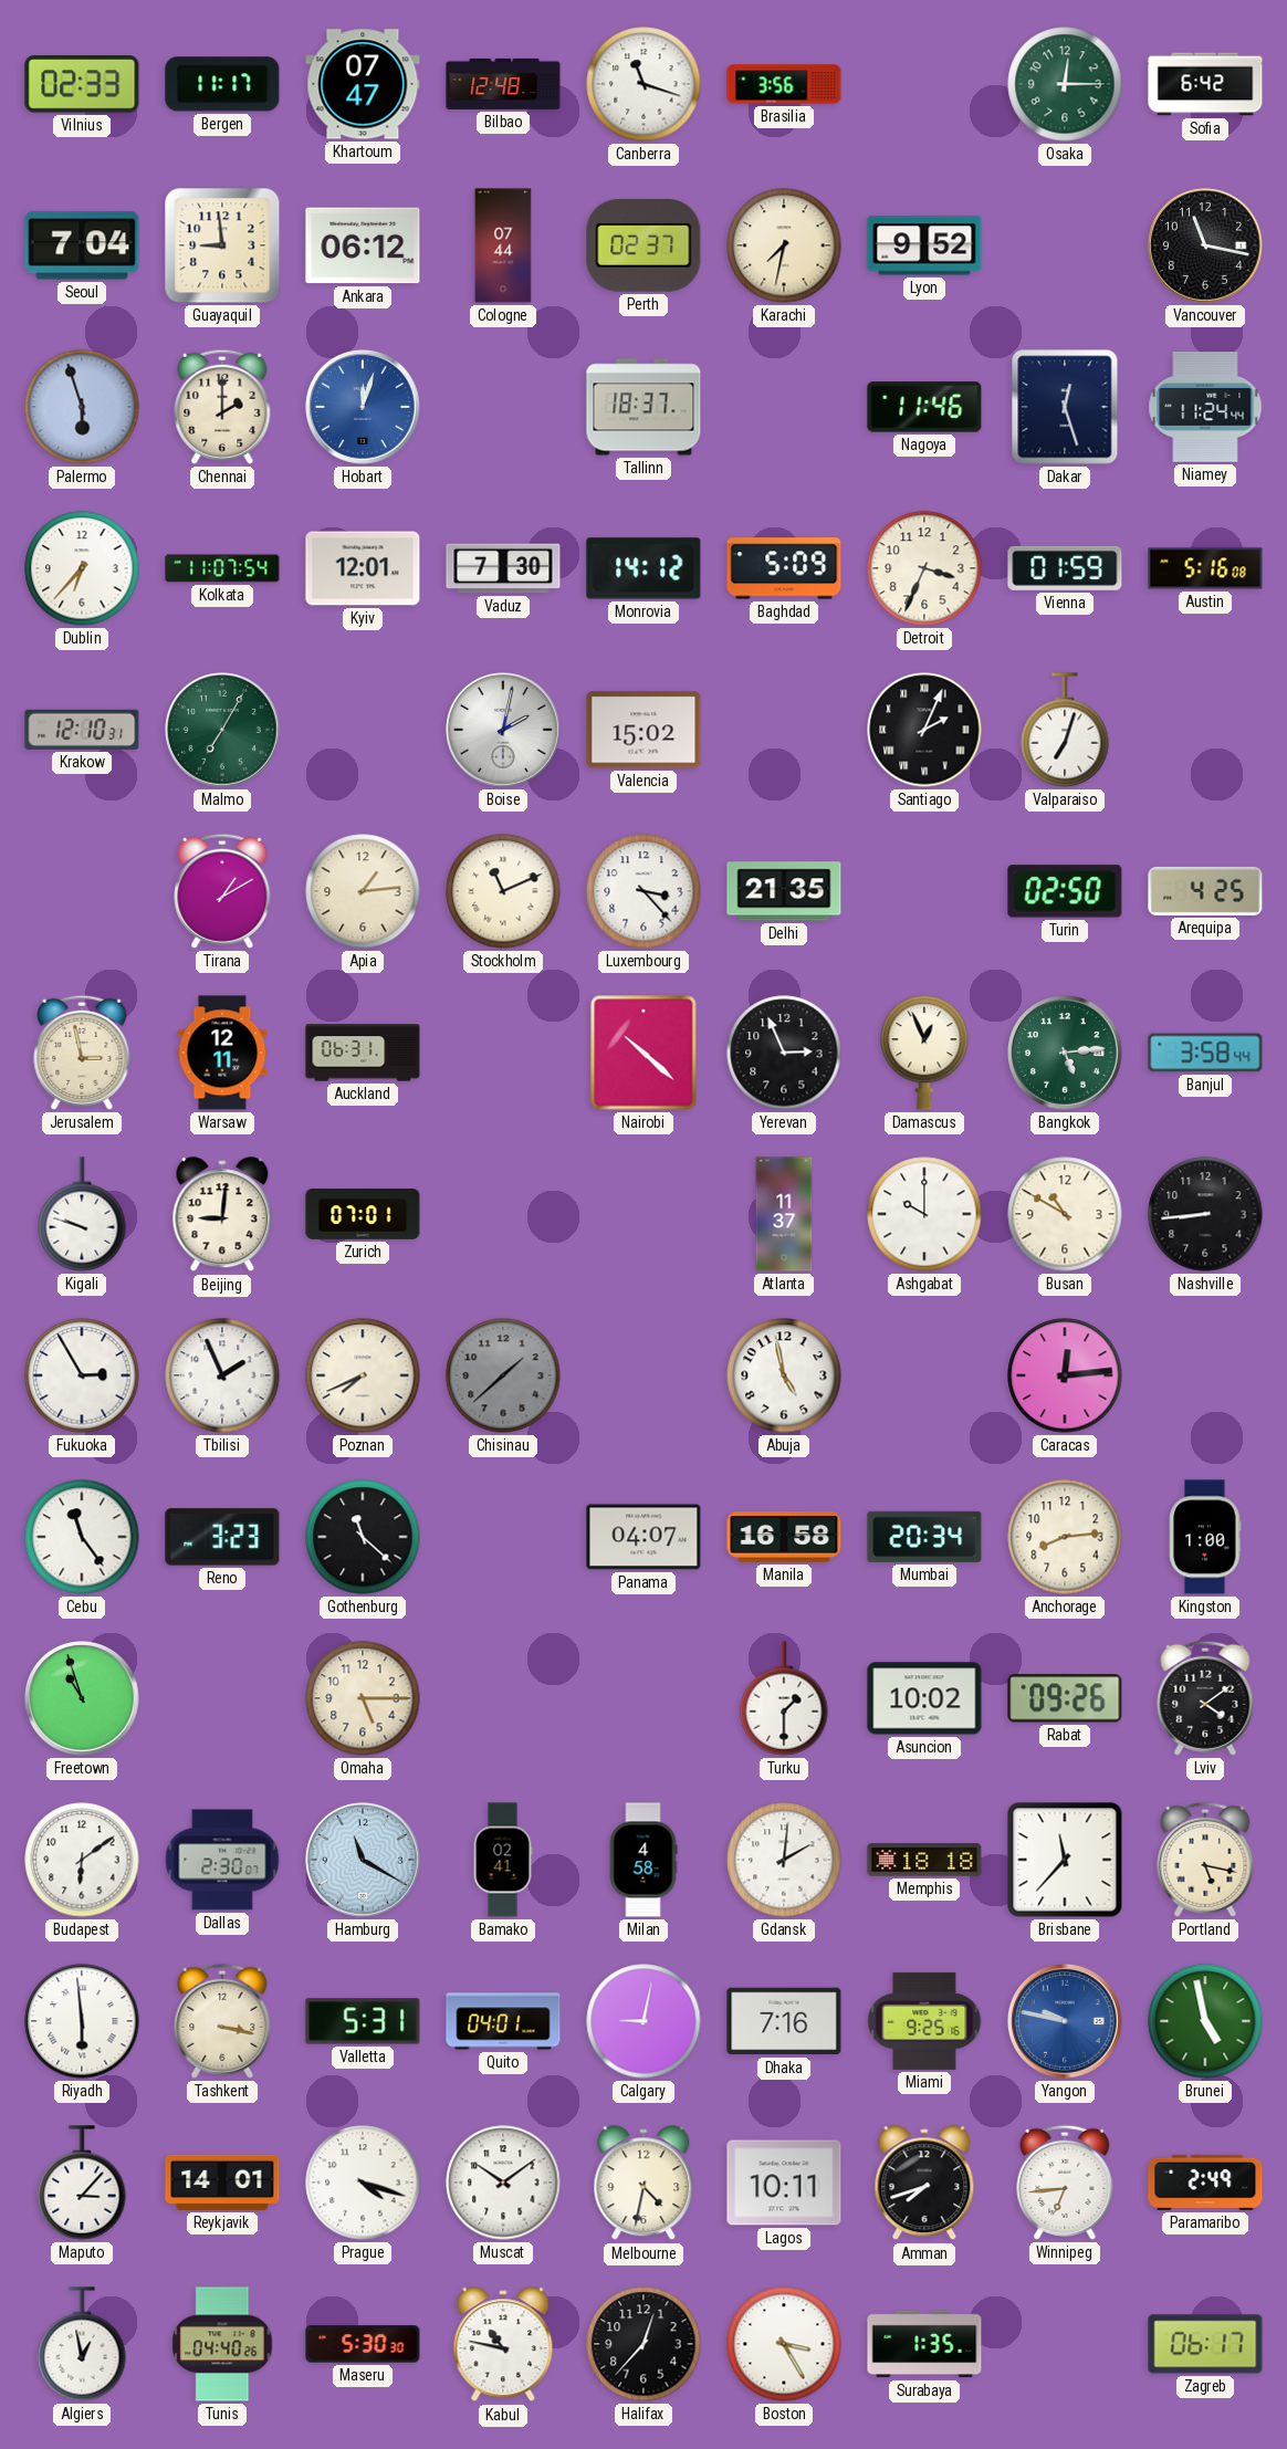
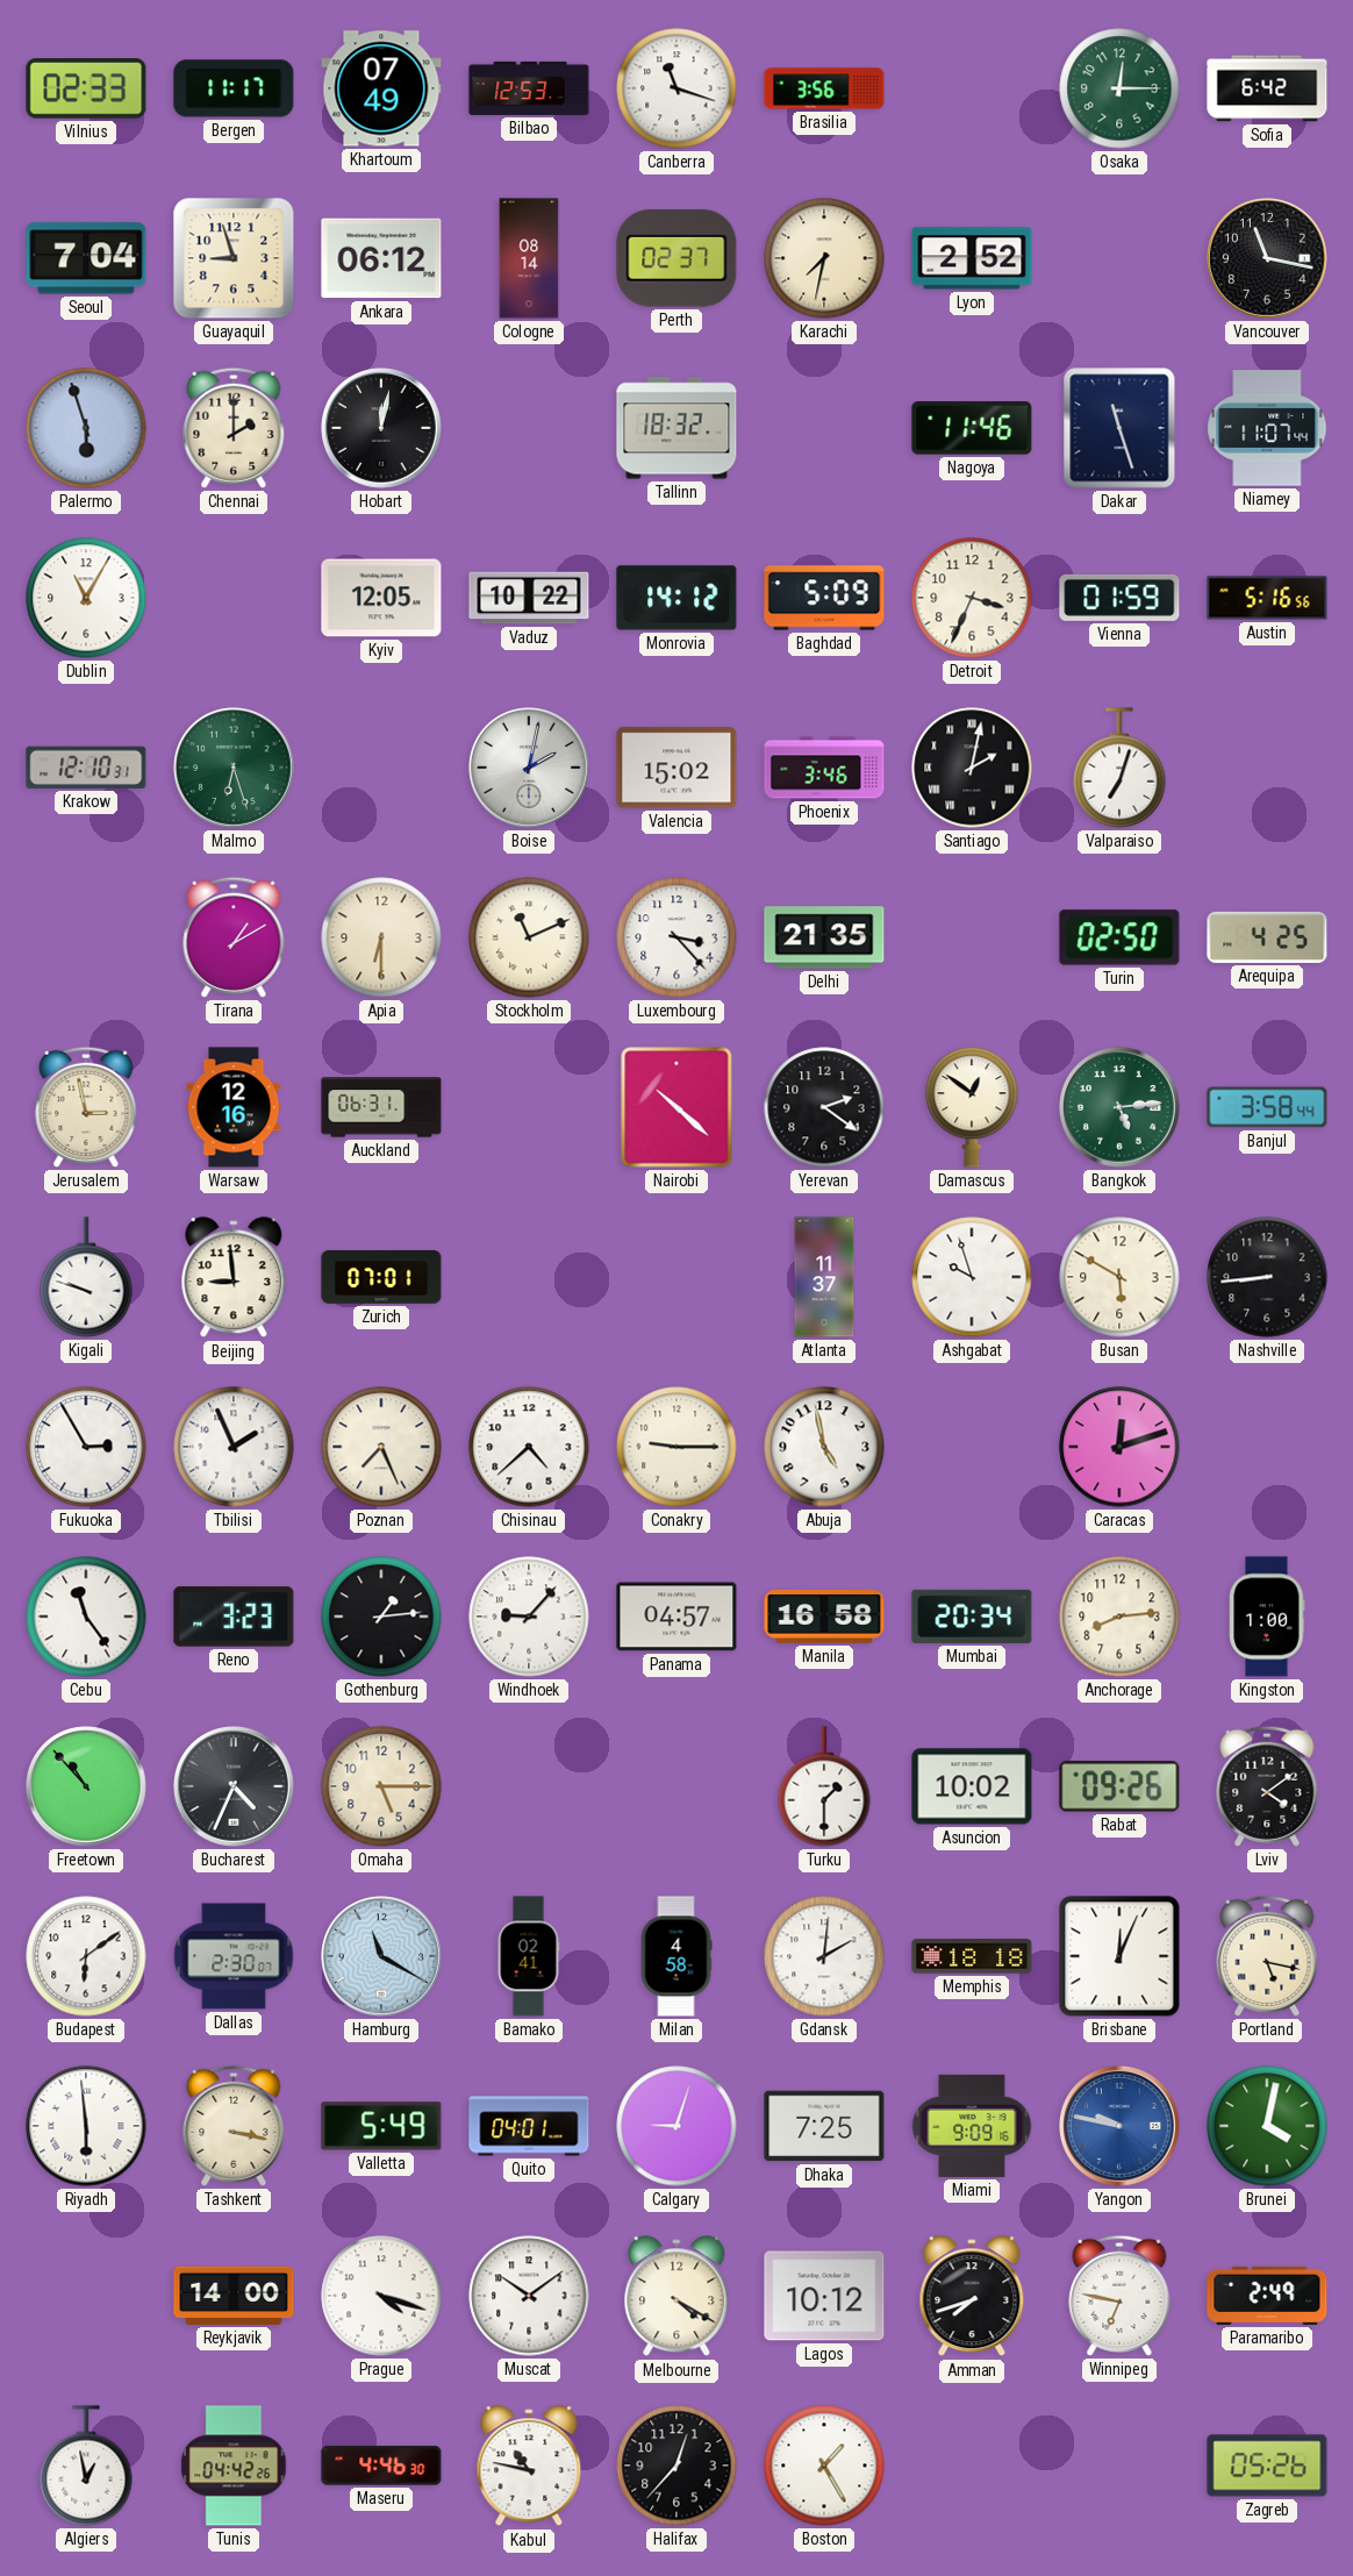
Khartoum: 07:47 -> 07:49
Bilbao: 12:48 -> 12:53
Guayaquil: 8:59 -> 8:57
Cologne: 07:44 -> 08:14
Lyon: 9:52 -> 2:52
Hobart: 12:03 -> 12:02
Hobart dial: blue -> black
Tallinn: 18:37 -> 18:32
Dakar: 12:27 -> 11:27
Niamey: 11:24 -> 11:07
Dublin: 6:37 -> 11:05
Kolkata: 11:07 -> none
Kyiv: 12:01 -> 12:05
Vaduz: 7:30 -> 10:22
Austin: 5:16:08 -> 5:16:56
Malmo: 7:05 -> 6:27
Phoenix: none -> 3:46
Santiago: 2:04 -> 2:02
Apia: 1:14 -> 6:30
Warsaw: 12:11 -> 12:16
Yerevan: 2:56 -> 2:21
Damascus: 12:56 -> 12:51
Beijing: 9:01 -> 8:59
Ashgabat: 10:00 -> 9:57
Busan: 10:50 -> 5:50
Poznan: 7:41 -> 7:26
Chisinau: 1:38 -> 4:38
Chisinau dial: grey -> white
Conakry: none -> 9:15
Caracas: 12:14 -> 12:12
Gothenburg: 11:22 -> 1:14
Windhoek: none -> 9:07
Panama: 04:07 -> 04:57
Freetown: 10:57 -> 10:53
Bucharest: none -> 4:34
Brisbane: 11:37 -> 12:04
Valletta: 5:31 -> 5:49
Calgary: 9:02 -> 9:03
Dhaka: 7:16 -> 7:25
Miami: 9:25 -> 9:09
Brunei: 4:58 -> 4:02
Maputo: 3:07 -> none
Reykjavik: 14:01 -> 14:00
Melbourne: 4:32 -> 4:20
Lagos: 10:11 -> 10:12
Winnipeg: 6:44 -> 6:47
Tunis: 04:40 -> 04:42
Maseru: 5:30 -> 4:46
Boston: 3:25 -> 1:25
Surabaya: 1:35 -> none
Zagreb: 06:17 -> 05:26
